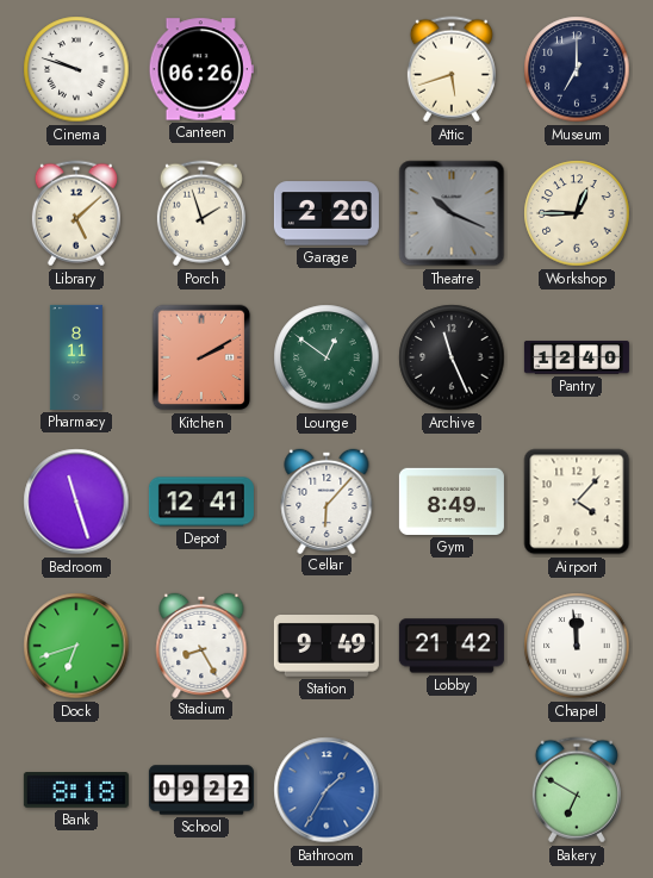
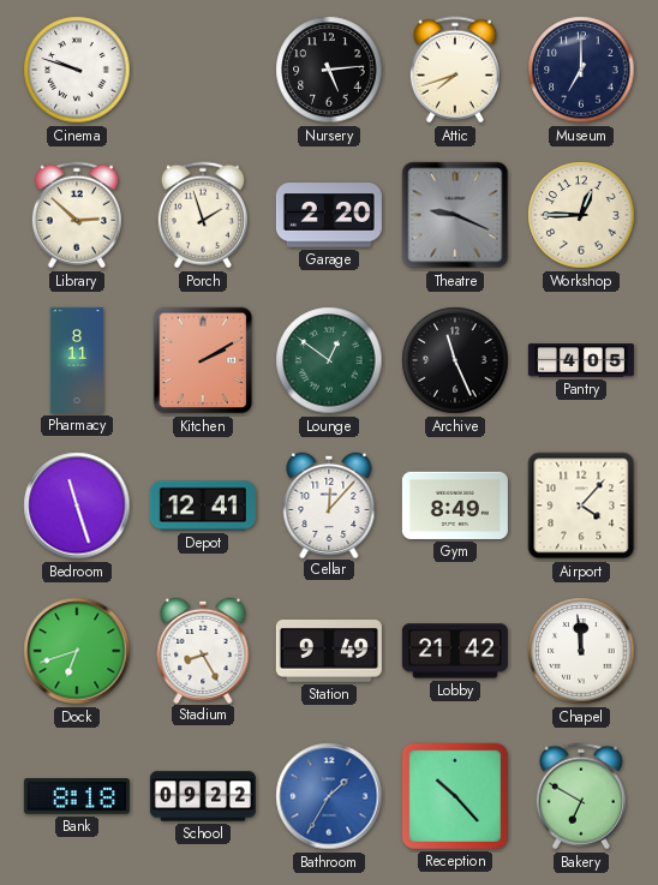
Canteen: 06:26 -> none
Nursery: none -> 5:14
Attic: 5:42 -> 7:42
Library: 5:08 -> 2:52
Theatre: 10:19 -> 9:19
Pantry: 12:40 -> 4:05
Cellar: 6:07 -> 12:07
Reception: none -> 10:23
